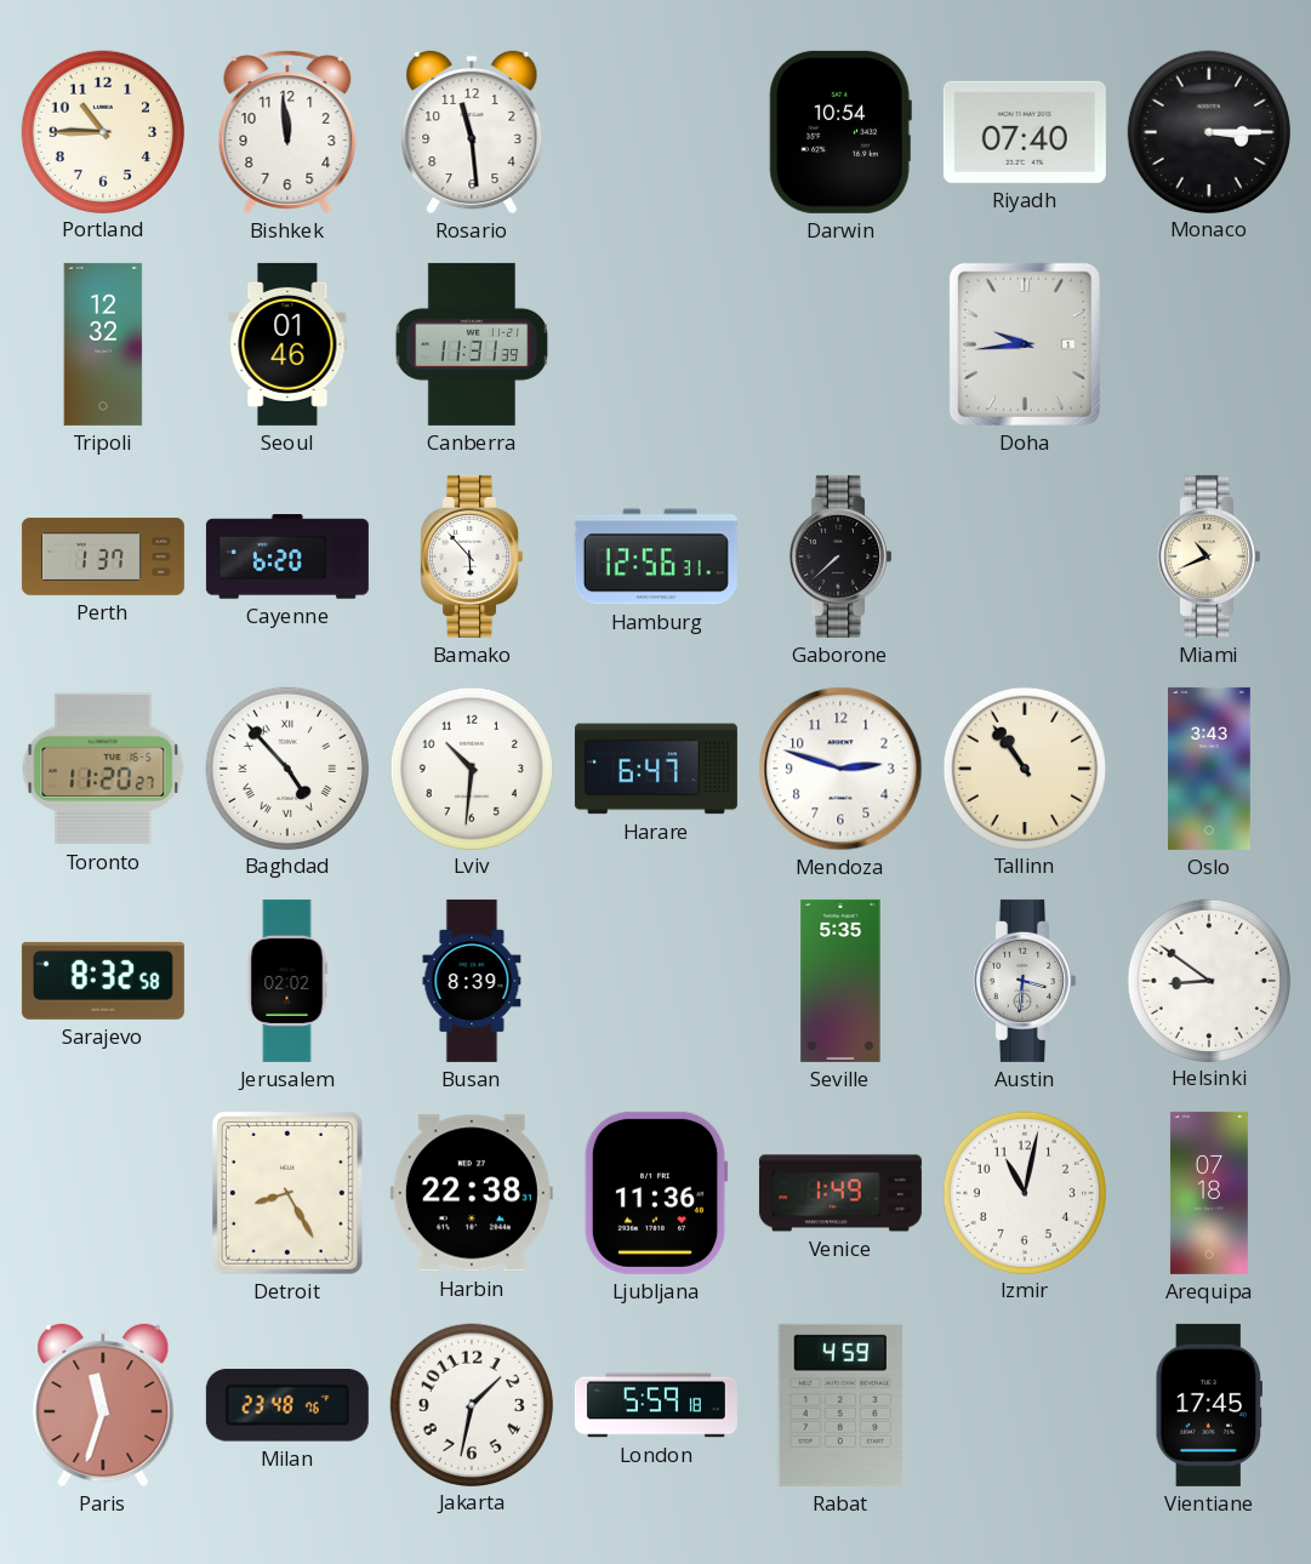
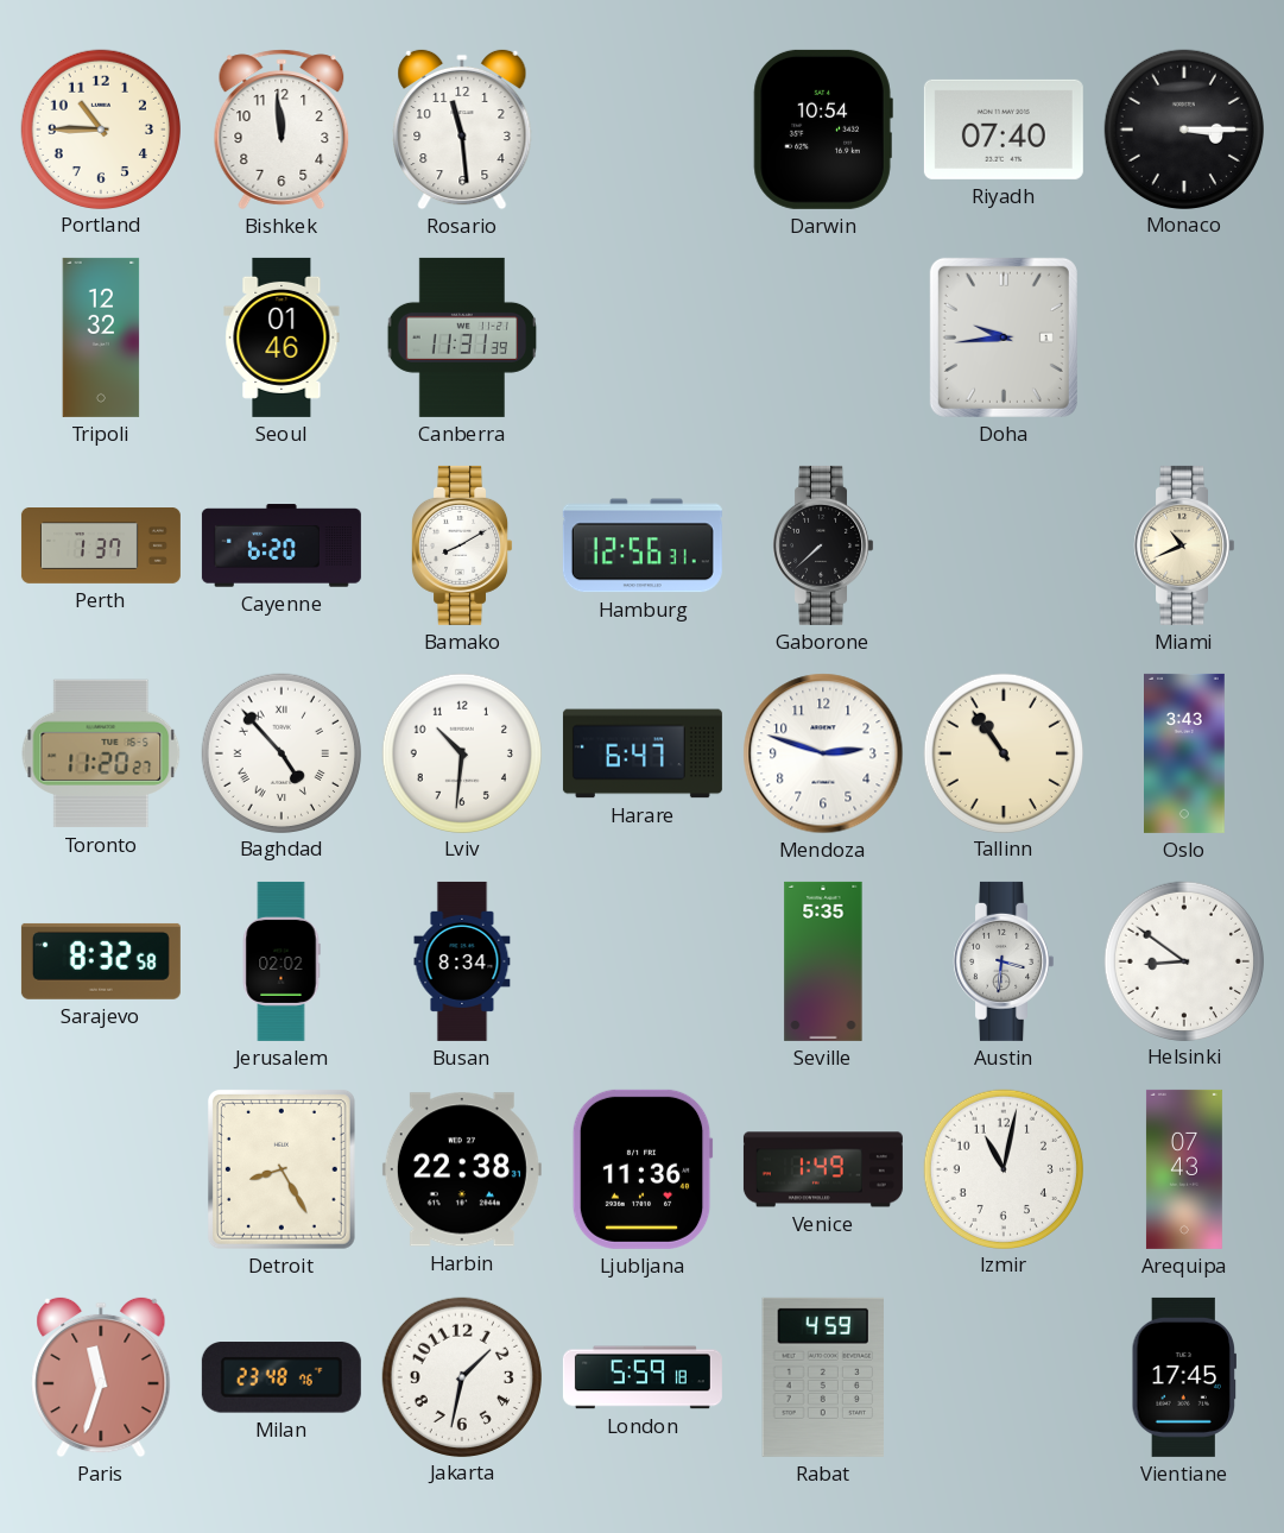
Bamako: 5:53 -> 8:10
Busan: 8:39 -> 8:34
Arequipa: 07:18 -> 07:43
